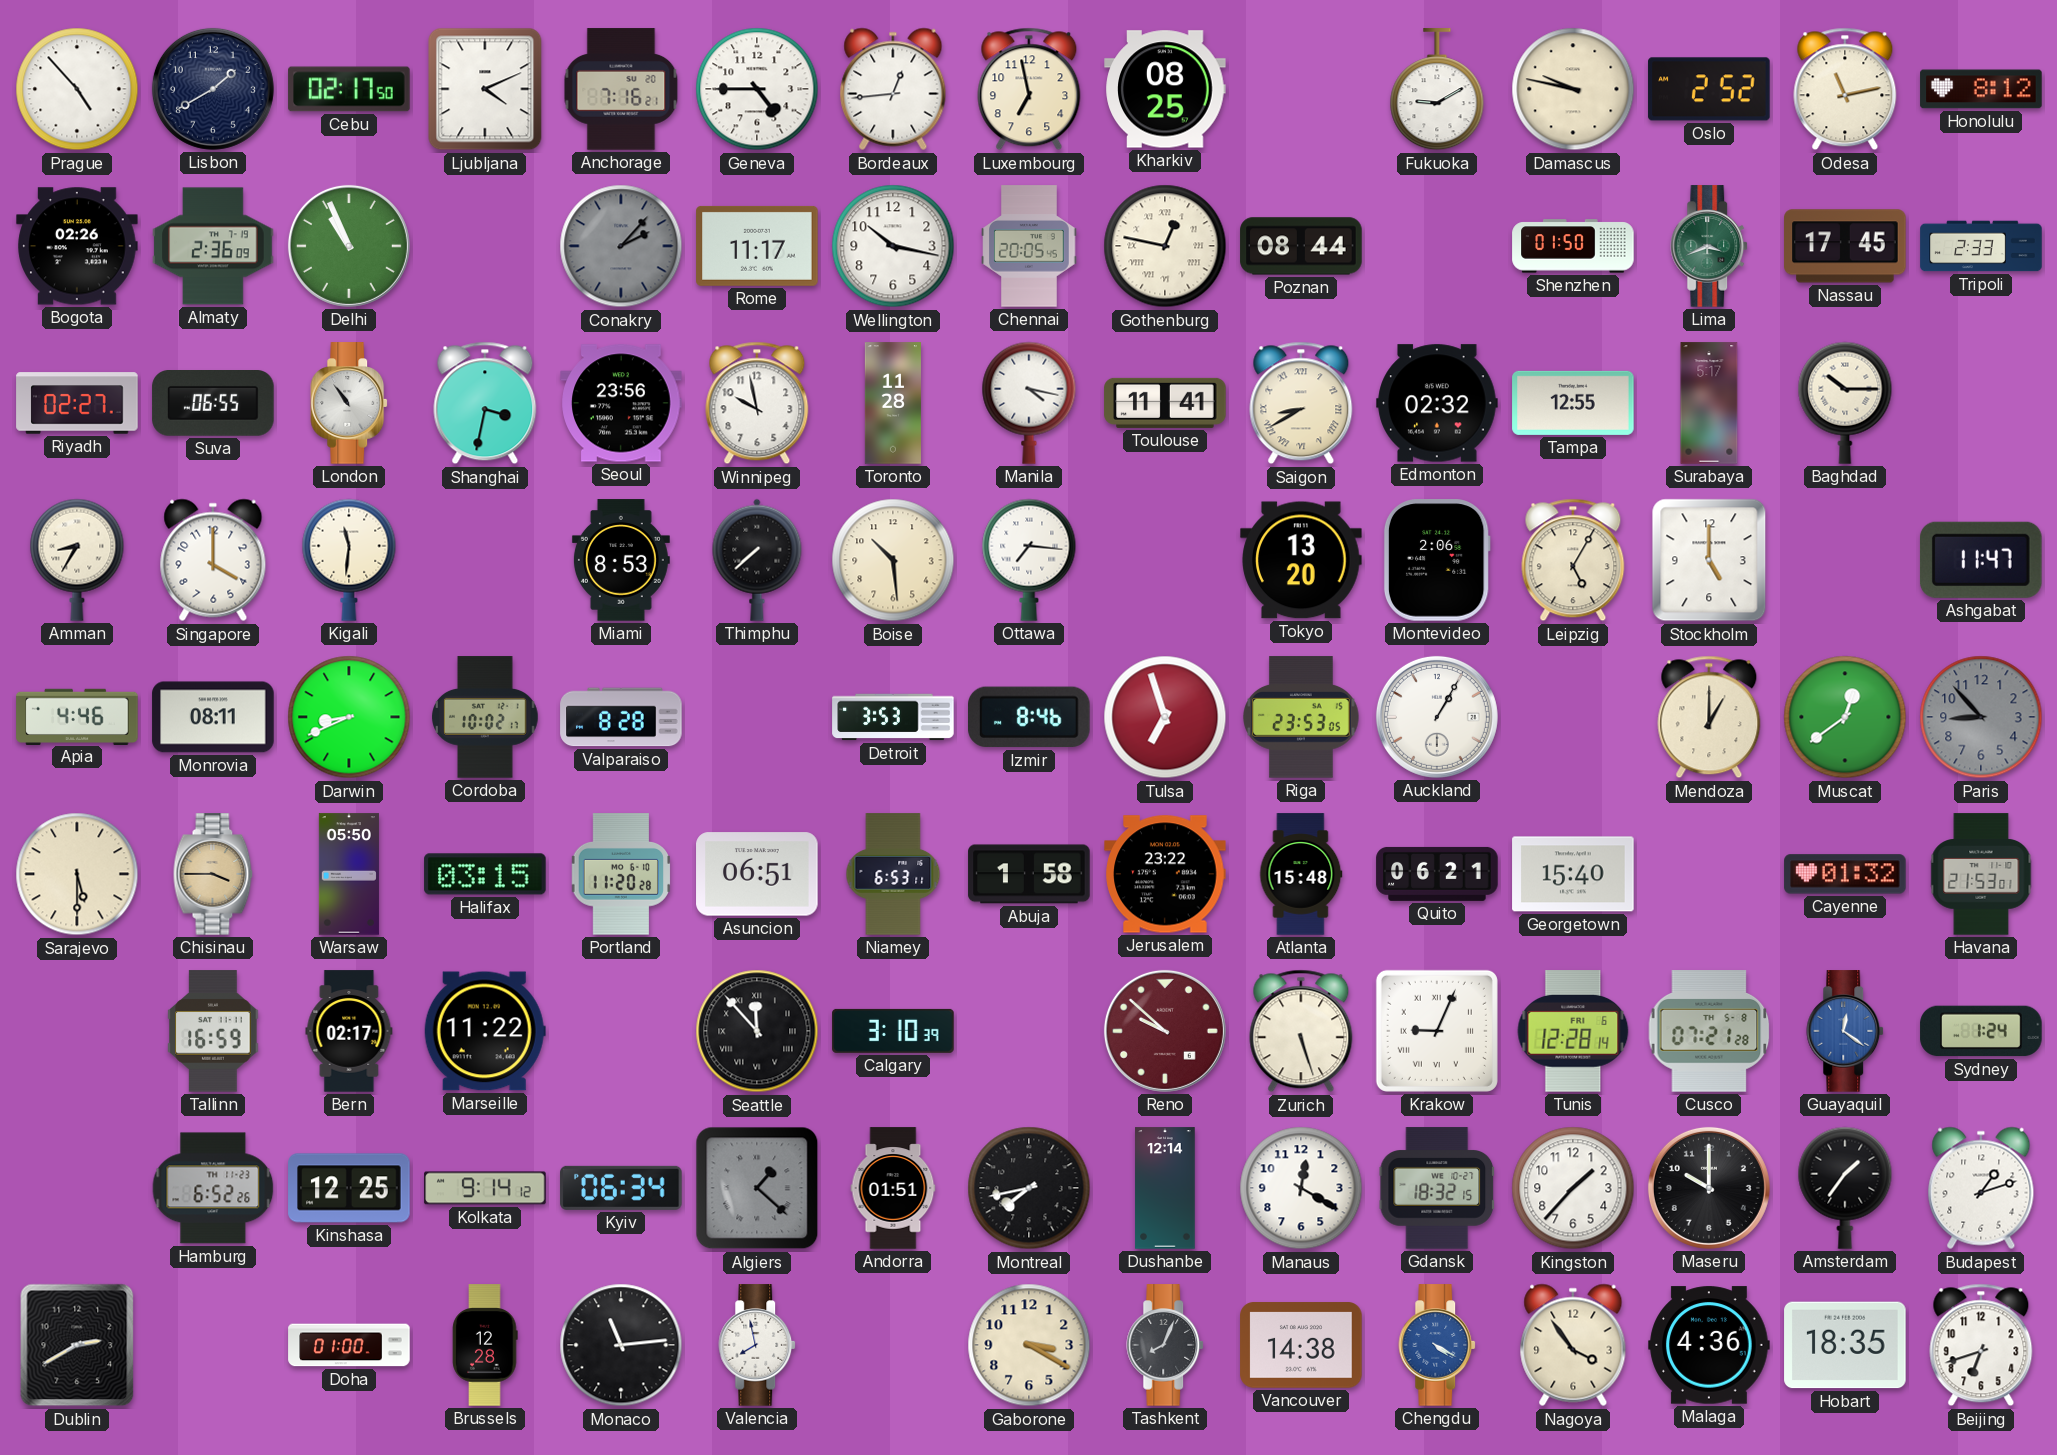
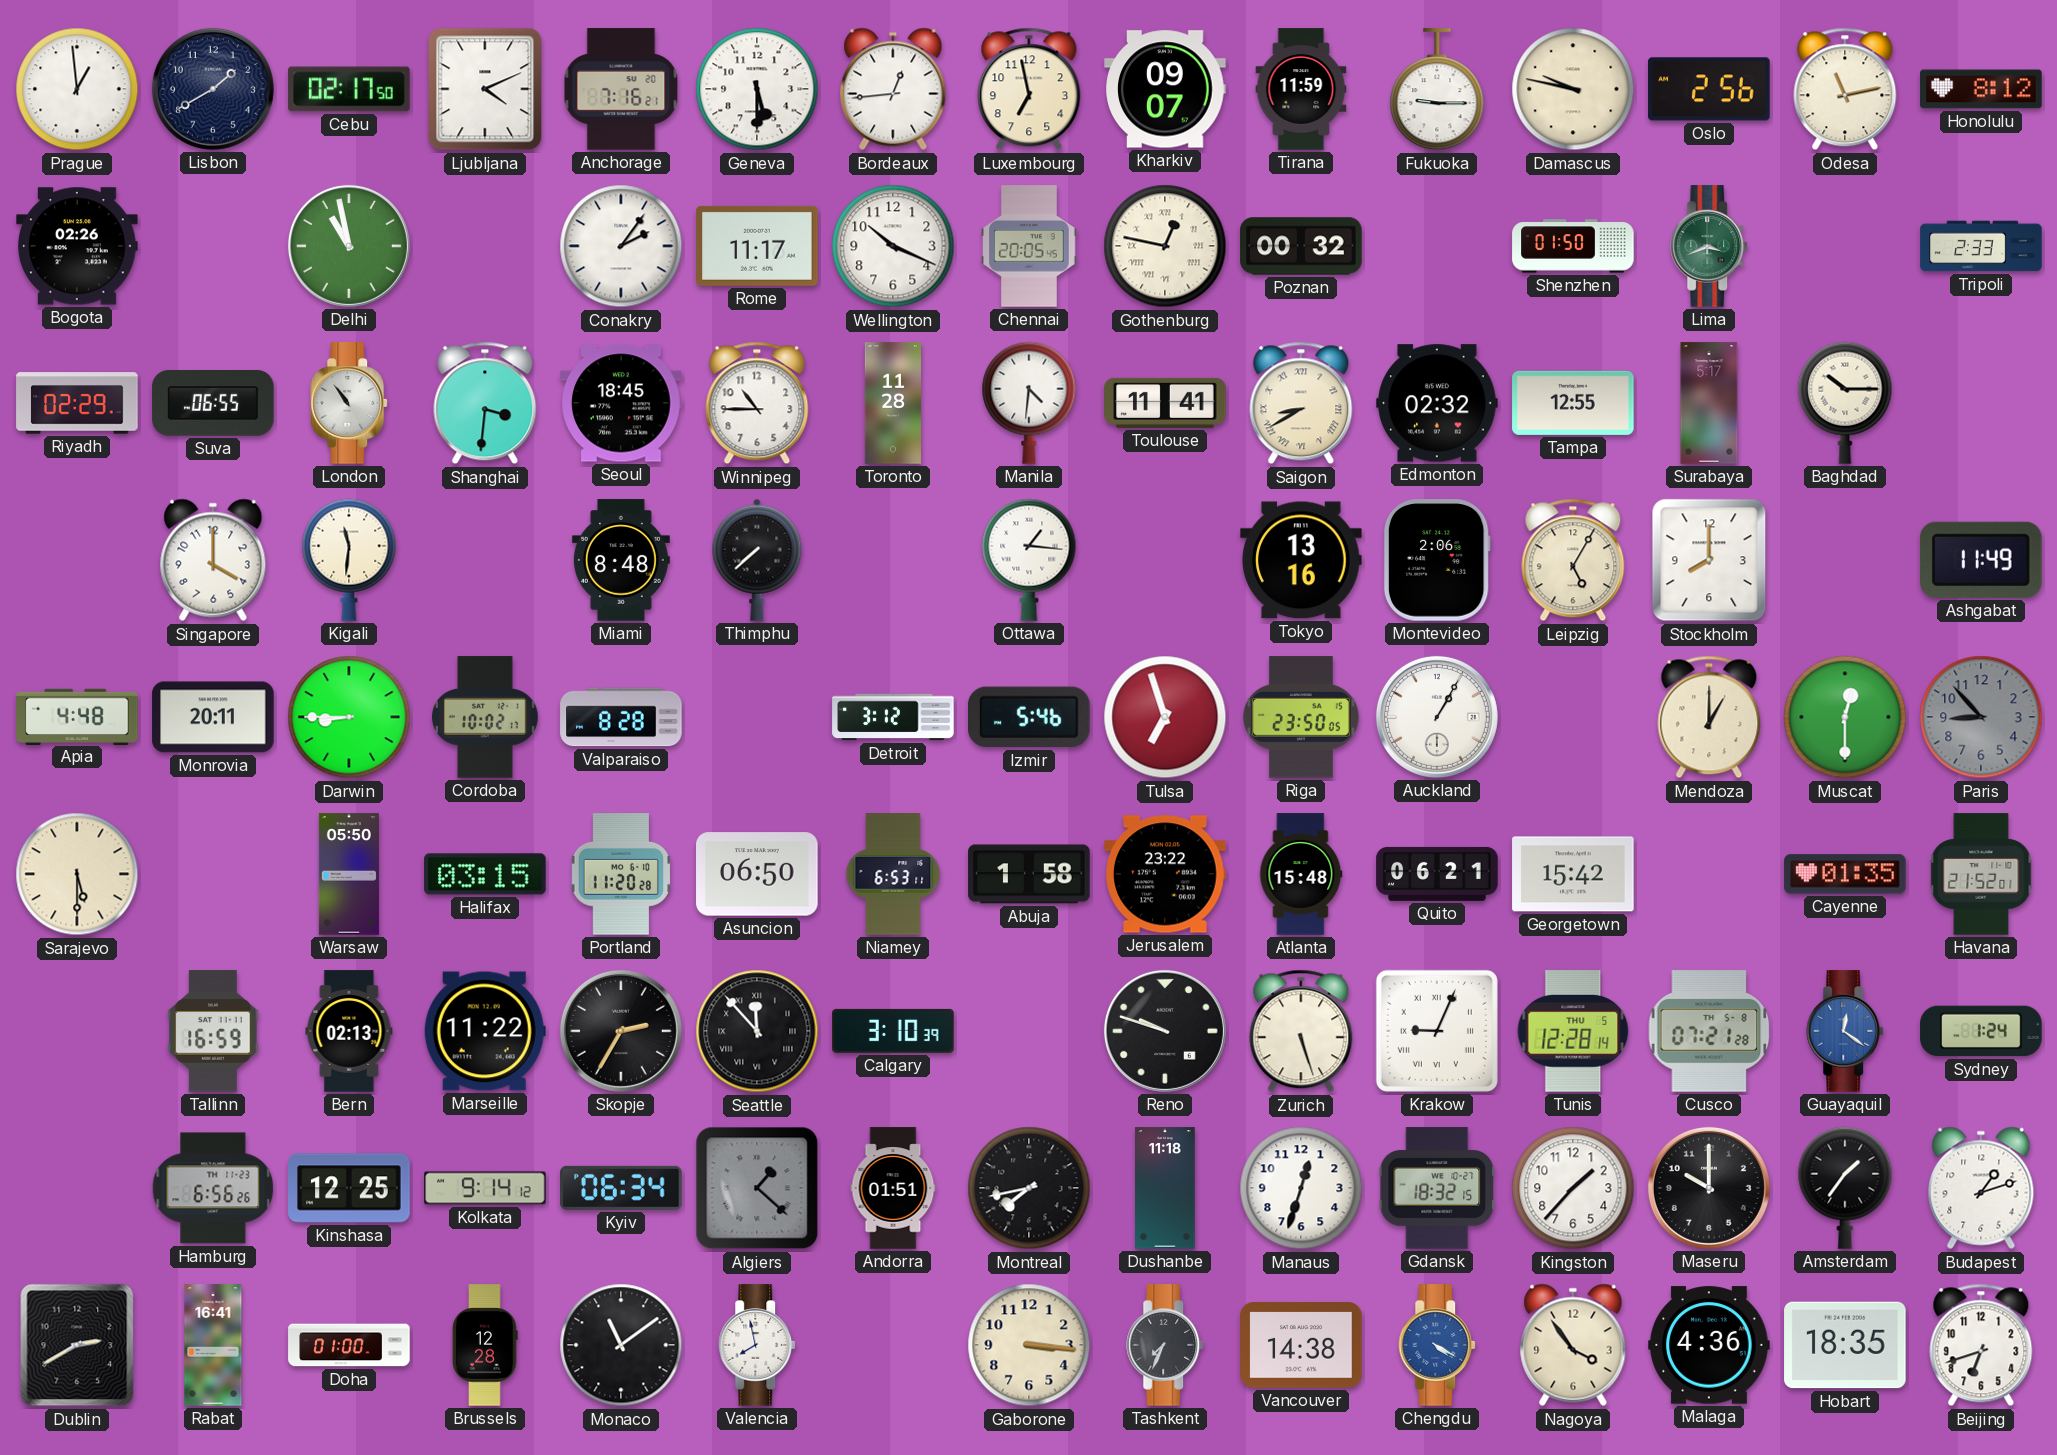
Prague: 4:53 -> 12:59
Geneva: 4:45 -> 5:30
Kharkiv: 08:25 -> 09:07
Tirana: none -> 11:59
Fukuoka: 9:10 -> 9:15
Oslo: 2:52 -> 2:56
Almaty: 2:36 -> none
Delhi: 10:56 -> 10:58
Conakry: 2:07 -> 2:06
Conakry dial: grey -> white
Wellington: 10:17 -> 10:19
Poznan: 08:44 -> 00:32
Nassau: 17:45 -> none
Riyadh: 02:27 -> 02:29
Shanghai: 3:32 -> 3:31
Seoul: 23:56 -> 18:45
Winnipeg: 9:58 -> 10:45
Manila: 4:17 -> 4:31
Amman: 8:35 -> none
Miami: 8:53 -> 8:48
Boise: 10:29 -> none
Ottawa: 7:16 -> 1:16
Tokyo: 13:20 -> 13:16
Stockholm: 5:00 -> 8:00
Ashgabat: 11:47 -> 11:49
Apia: 4:46 -> 4:48
Monrovia: 08:11 -> 20:11
Darwin: 8:41 -> 8:45
Detroit: 3:53 -> 3:12
Izmir: 8:46 -> 5:46
Riga: 23:53 -> 23:50
Muscat: 12:39 -> 12:30
Chisinau: 3:45 -> none
Asuncion: 06:51 -> 06:50
Georgetown: 15:40 -> 15:42
Cayenne: 01:32 -> 01:35
Havana: 21:53 -> 21:52
Bern: 02:17 -> 02:13
Skopje: none -> 2:35
Reno: 9:52 -> 9:48
Reno dial: burgundy -> black
Tunis date: FRI 6 -> THU 5
Hamburg: 6:52 -> 6:56
Dushanbe: 12:14 -> 11:18
Manaus: 12:20 -> 12:33
Rabat: none -> 16:41
Monaco: 11:14 -> 11:09
Gaborone: 3:20 -> 3:16
Tashkent: 8:04 -> 7:34
